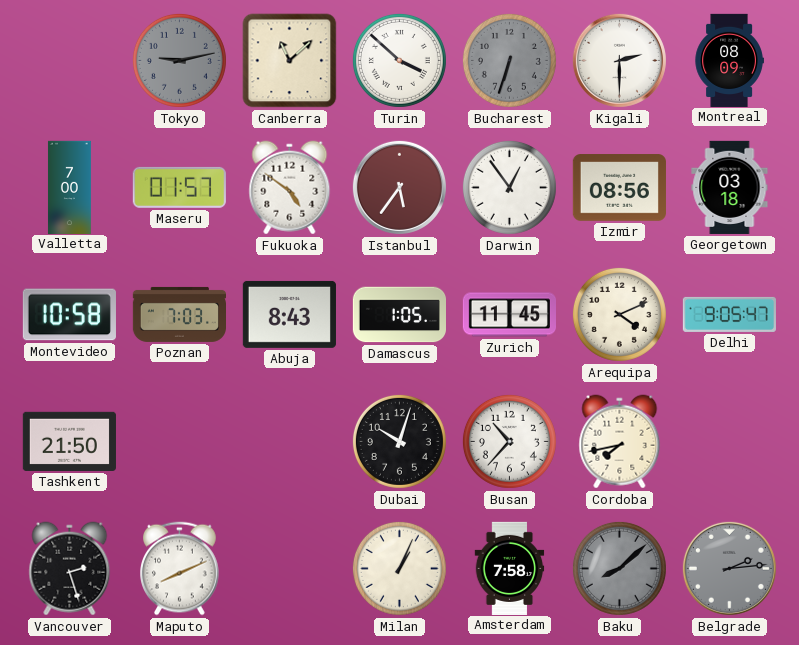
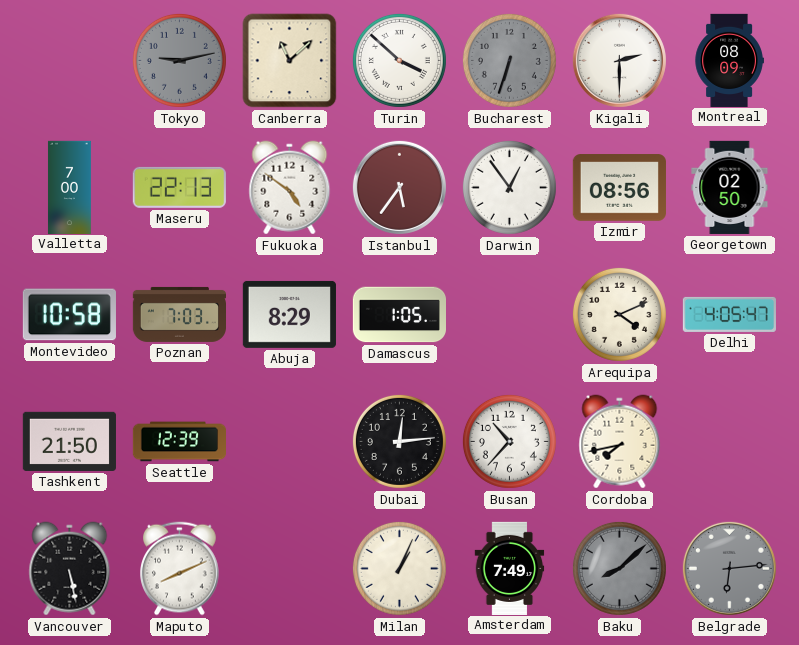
Maseru: 01:57 -> 22:13
Georgetown: 03:18 -> 02:50
Abuja: 8:43 -> 8:29
Zurich: 11:45 -> none
Delhi: 9:05 -> 4:05
Seattle: none -> 12:39
Dubai: 10:03 -> 12:14
Vancouver: 2:27 -> 5:28
Amsterdam: 7:58 -> 7:49
Belgrade: 2:14 -> 6:14
